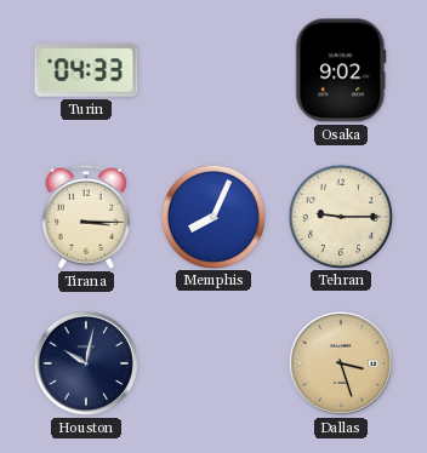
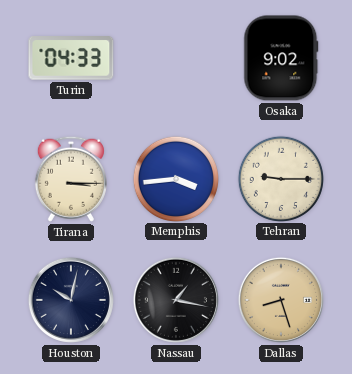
Memphis: 8:04 -> 3:44
Nassau: none -> 1:17
Dallas: 3:27 -> 8:27
